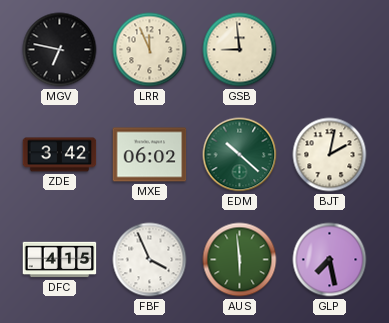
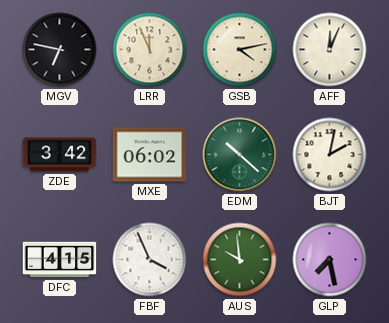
GSB: 8:59 -> 4:13
AFF: none -> 12:04
AUS: 5:59 -> 9:59
